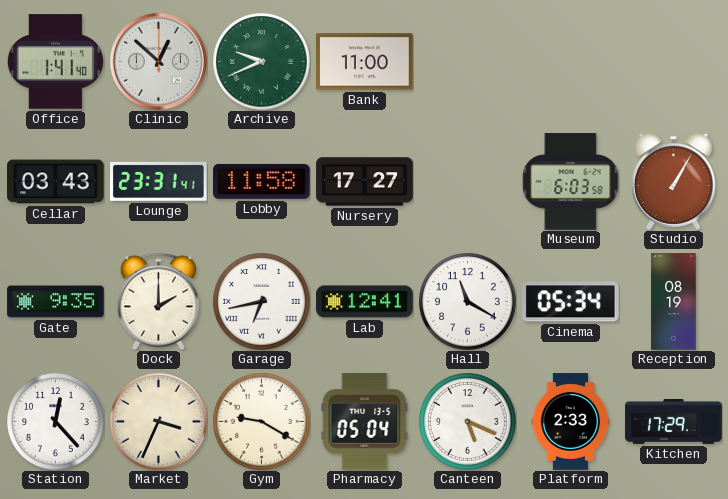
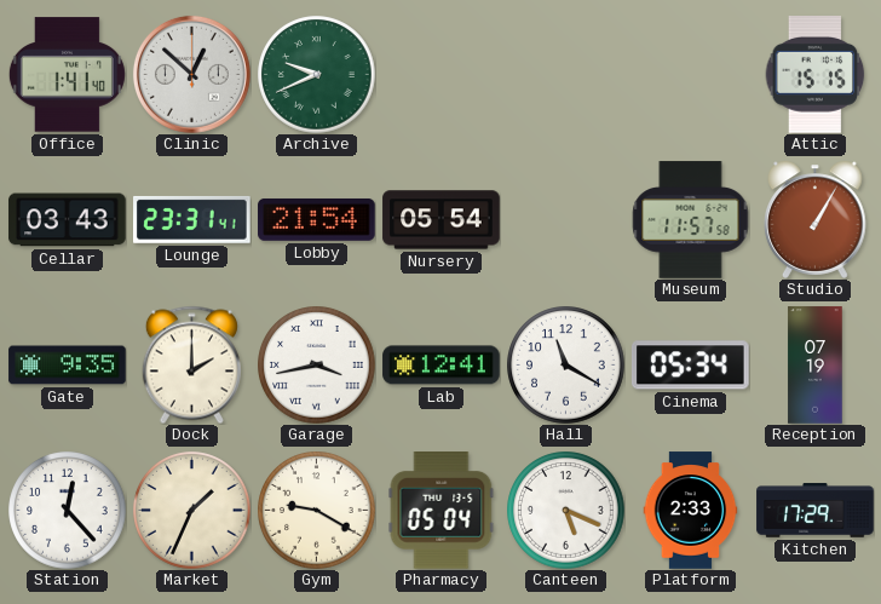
Bank: 11:00 -> none
Attic: none -> 15:15
Lobby: 11:58 -> 21:54
Nursery: 17:27 -> 05:54
Museum: 6:03 -> 11:57
Garage: 6:43 -> 3:43
Reception: 08:19 -> 07:19
Market: 3:34 -> 1:34
